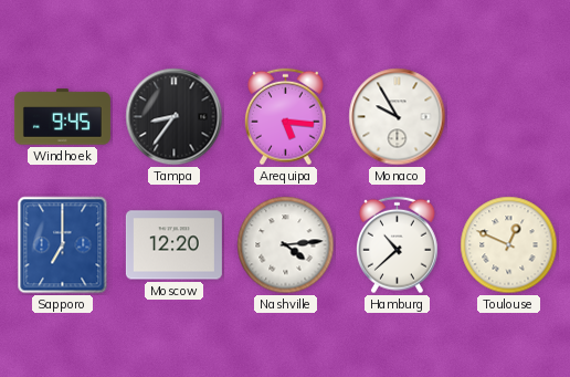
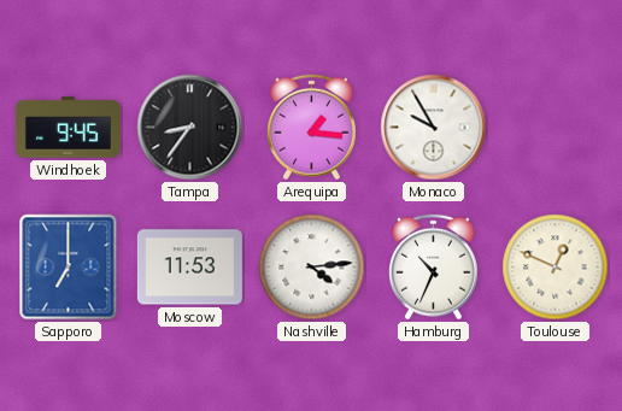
Arequipa: 5:16 -> 1:16
Moscow: 12:20 -> 11:53
Hamburg: 10:38 -> 10:34
